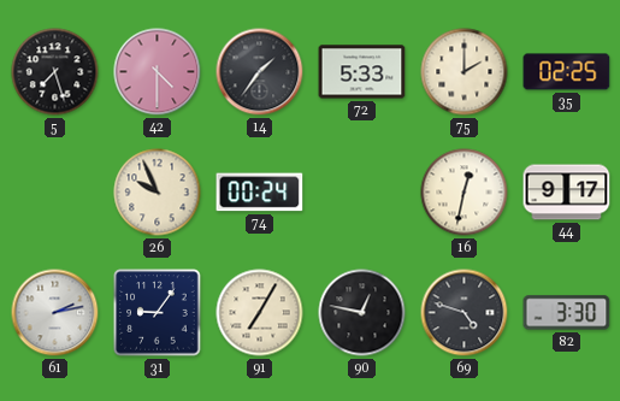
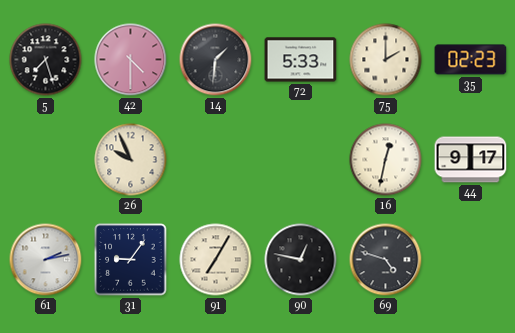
14: 1:36 -> 1:31
35: 02:25 -> 02:23
74: 00:24 -> none
82: 3:30 -> none
